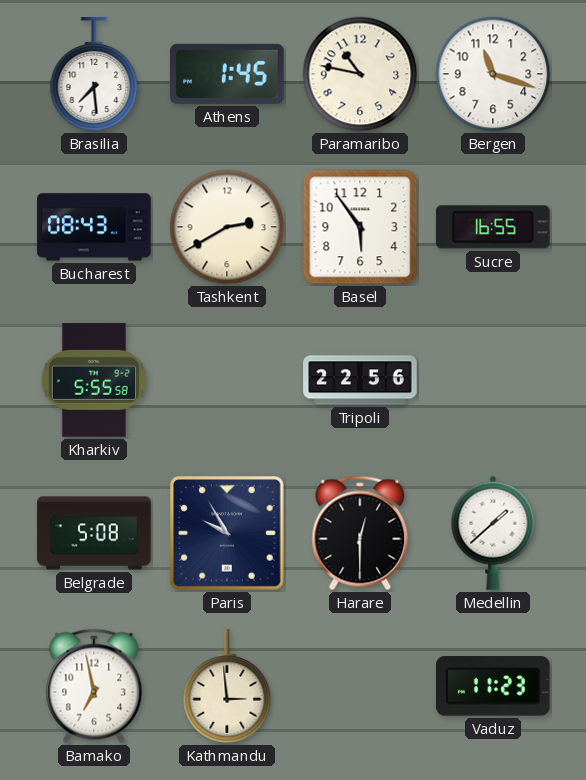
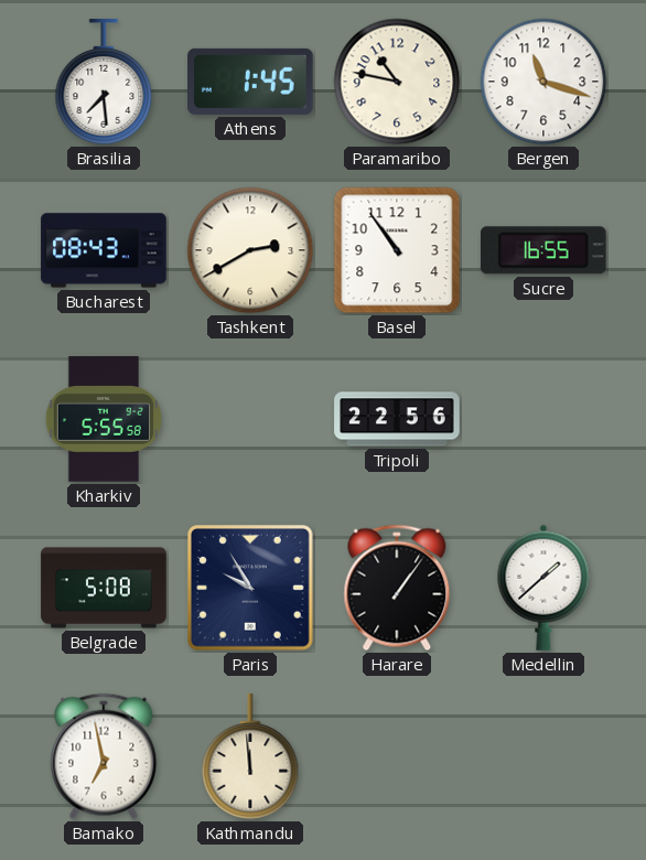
Basel: 5:54 -> 10:54
Harare: 12:30 -> 1:06
Kathmandu: 2:59 -> 11:59
Vaduz: 11:23 -> none
